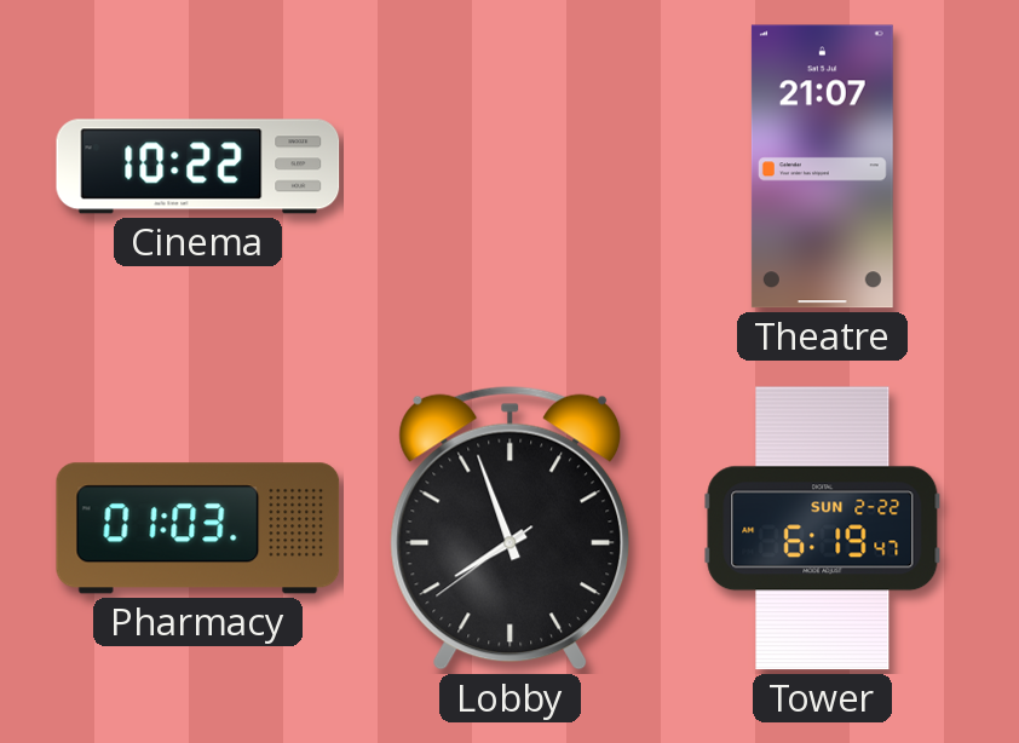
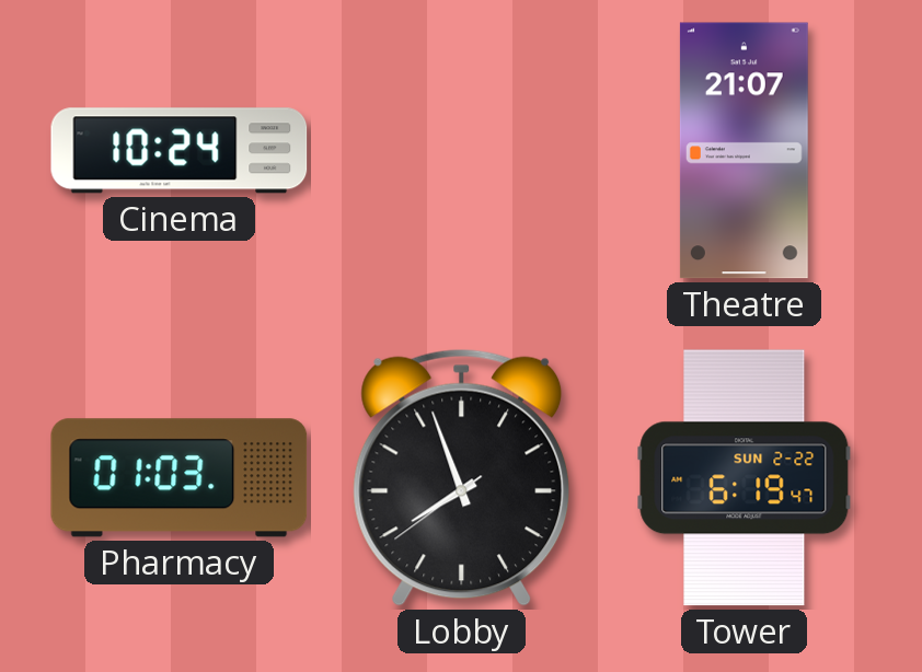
Cinema: 10:22 -> 10:24
